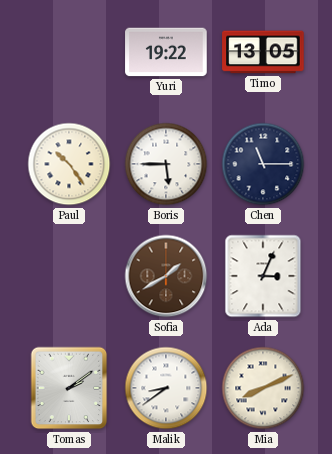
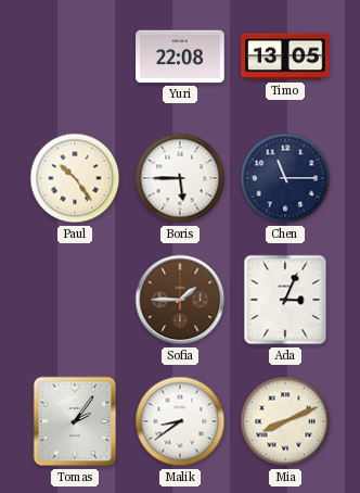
Yuri: 19:22 -> 22:08
Sofia: 1:40 -> 1:45
Tomas: 2:09 -> 2:06
